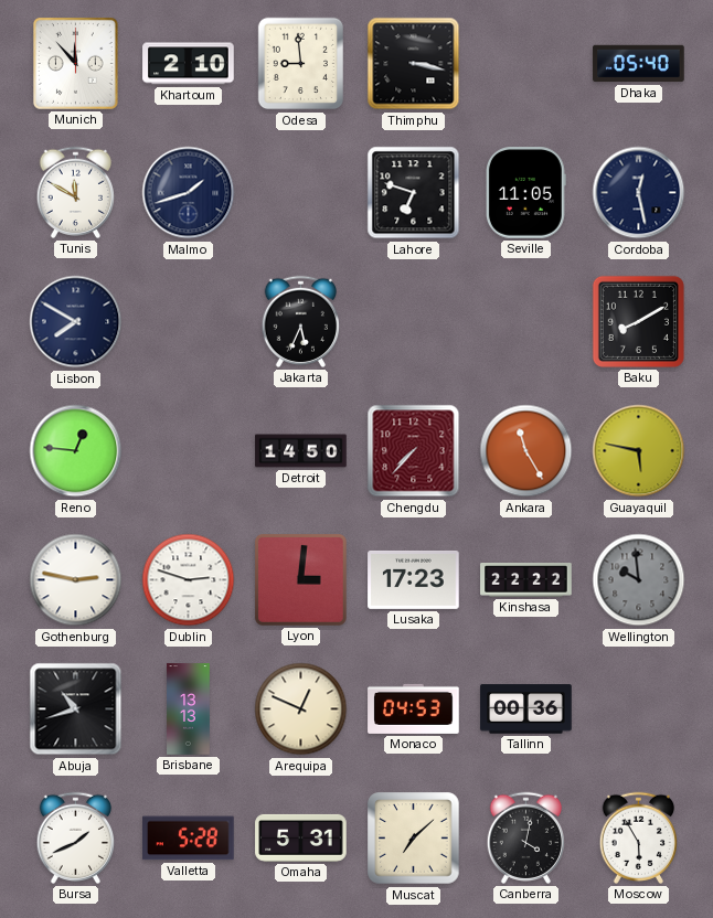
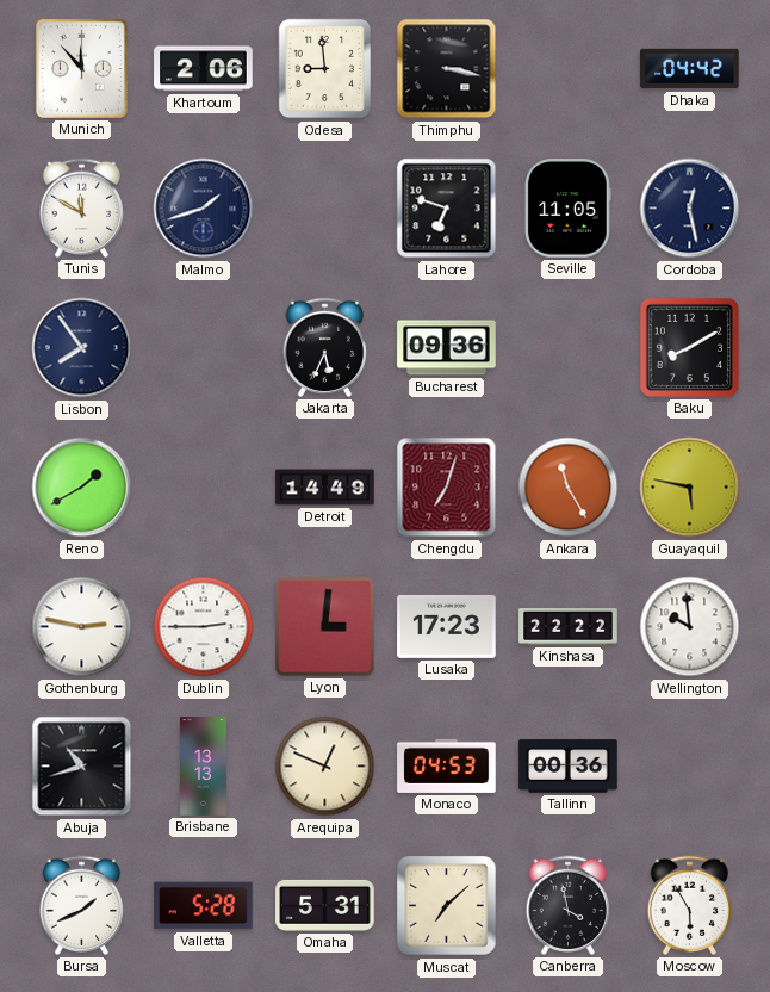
Khartoum: 2:10 -> 2:06
Dhaka: 05:40 -> 04:42
Lisbon: 7:50 -> 7:54
Bucharest: none -> 09:36
Reno: 12:46 -> 1:40
Detroit: 14:50 -> 14:49
Chengdu: 7:37 -> 7:03
Dublin: 2:48 -> 2:45
Wellington dial: grey -> white
Canberra: 4:02 -> 3:58
